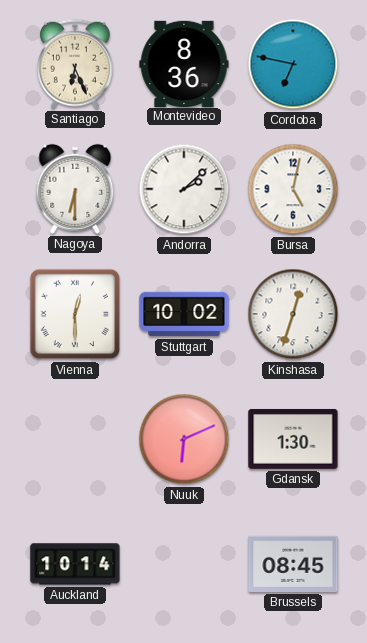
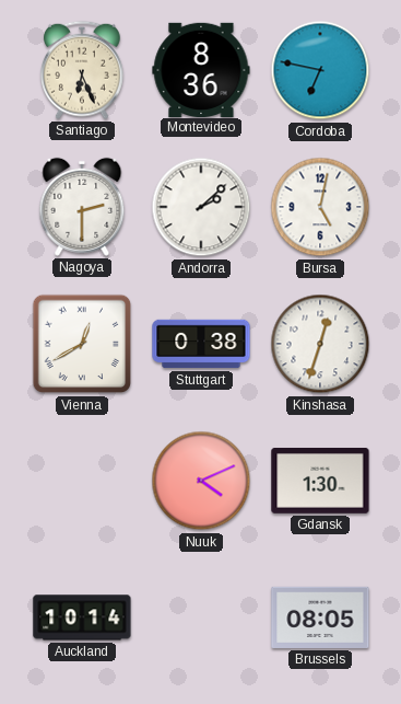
Nagoya: 6:30 -> 2:30
Vienna: 12:30 -> 12:40
Stuttgart: 10:02 -> 0:38
Nuuk: 6:11 -> 4:11
Brussels: 08:45 -> 08:05
